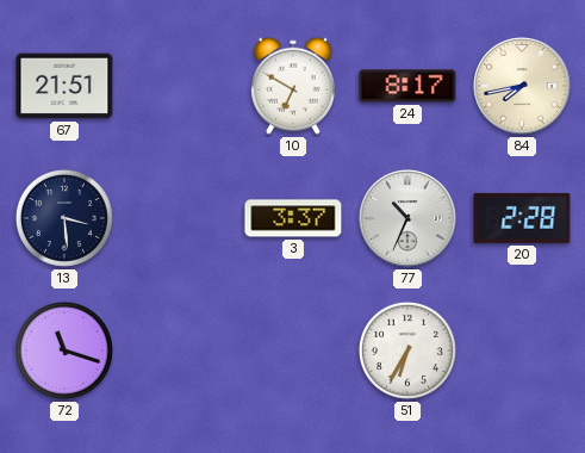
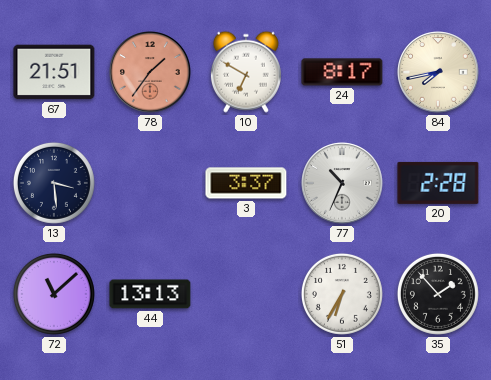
78: none -> 1:36
72: 11:18 -> 11:08
44: none -> 13:13
35: none -> 1:53
